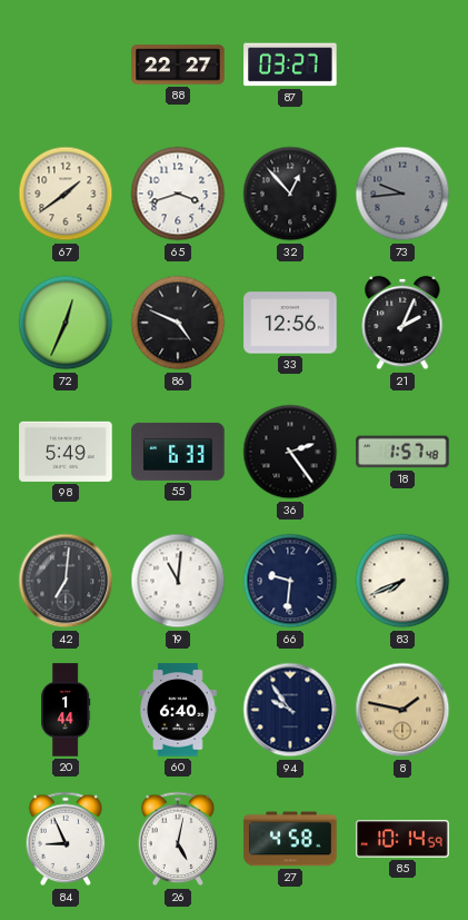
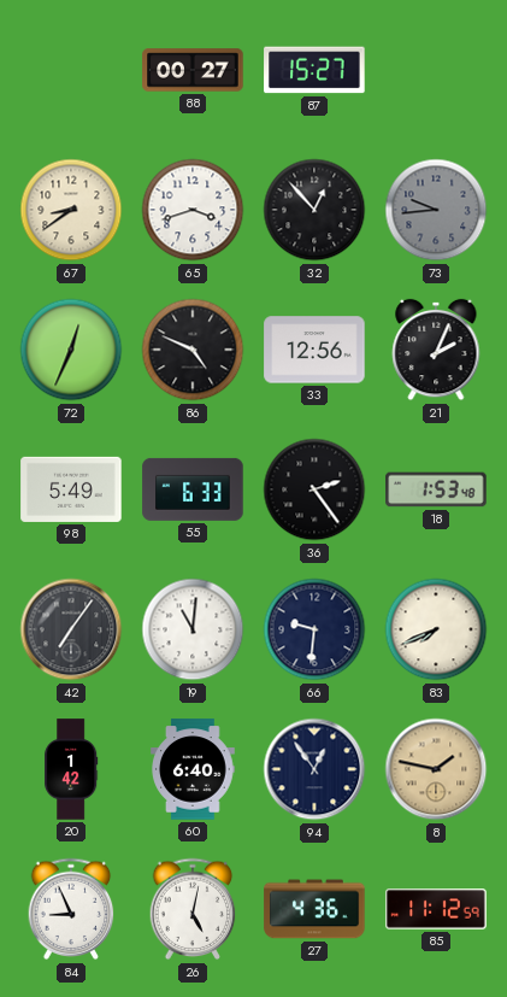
88: 22:27 -> 00:27
87: 03:27 -> 15:27
67: 1:39 -> 8:39
18: 1:57 -> 1:53
42: 7:01 -> 7:06
20: 1:44 -> 1:42
94: 9:54 -> 12:54
27: 4:58 -> 4:36
85: 10:14 -> 11:12
